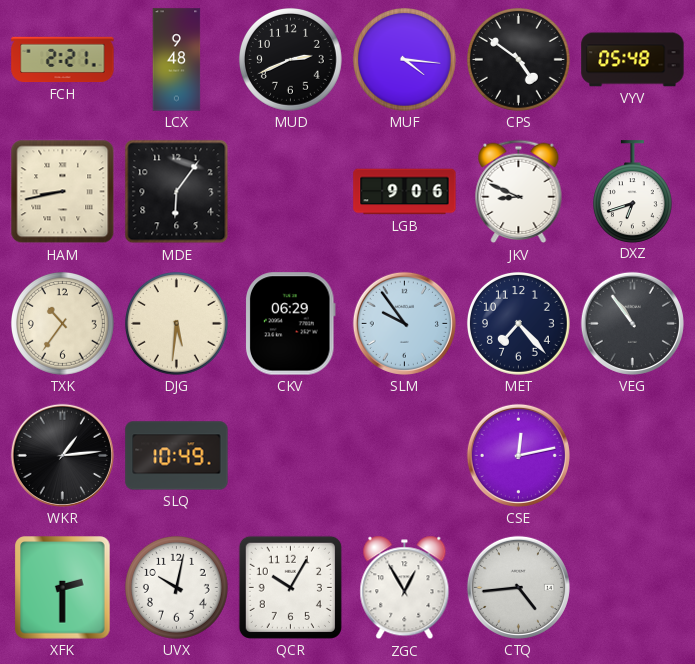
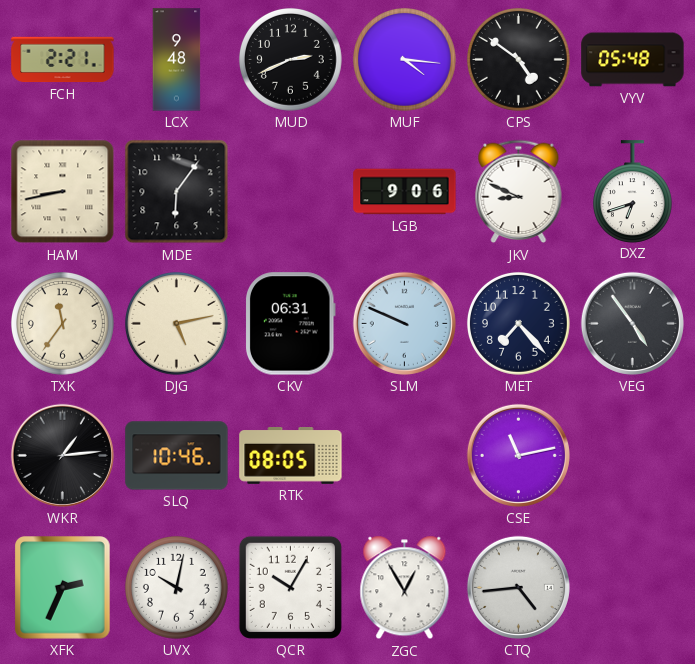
TXK: 10:36 -> 11:36
DJG: 5:31 -> 5:13
CKV: 06:29 -> 06:31
SLM: 9:54 -> 9:49
VEG: 10:54 -> 4:54
SLQ: 10:49 -> 10:46
RTK: none -> 08:05
CSE: 12:13 -> 11:13
XFK: 2:30 -> 2:34
